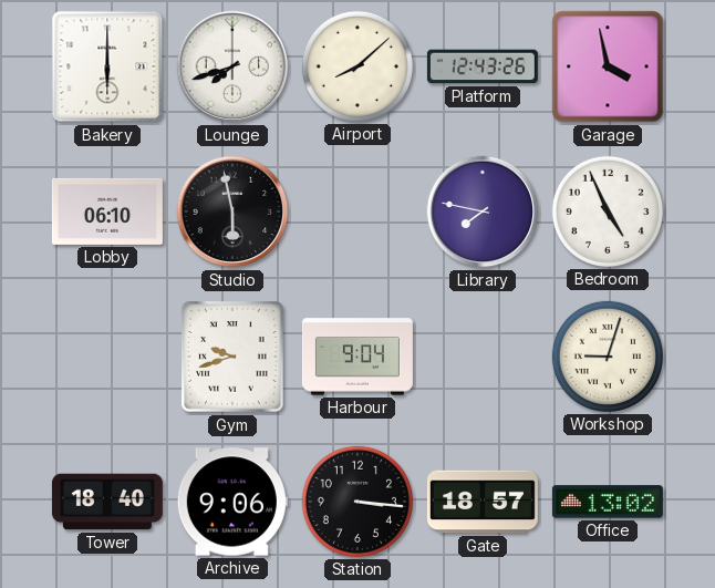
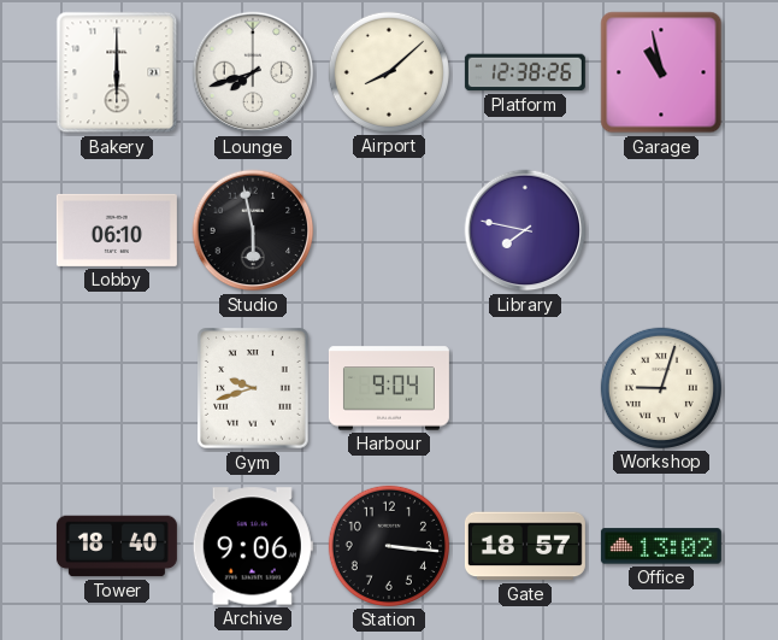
Platform: 12:43 -> 12:38
Garage: 3:58 -> 10:58
Bedroom: 4:56 -> none
